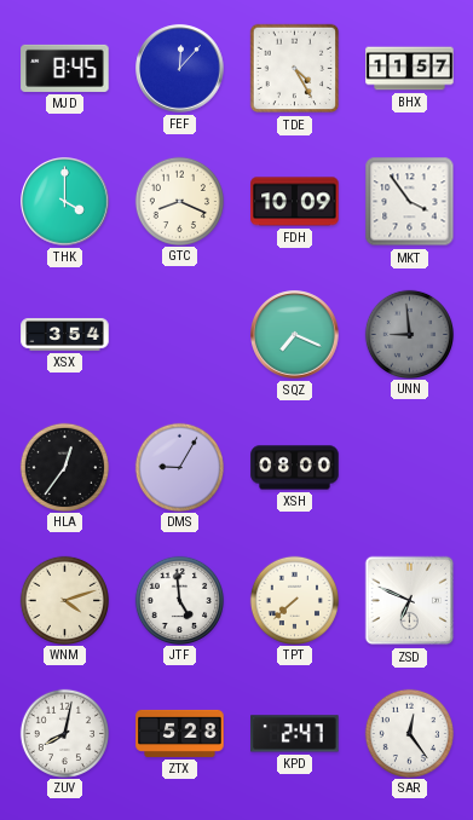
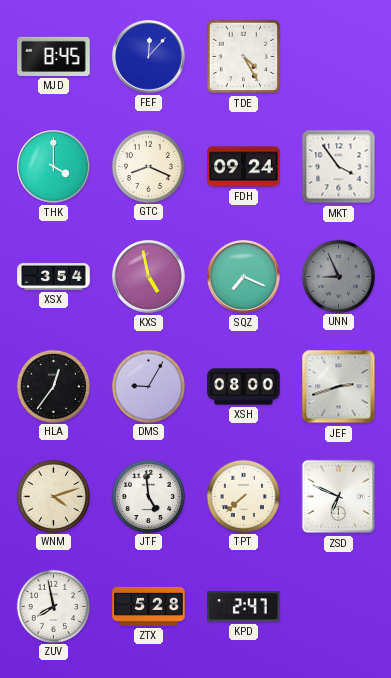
BHX: 11:57 -> none
FDH: 10:09 -> 09:24
KXS: none -> 4:58
UNN: 8:59 -> 8:56
JEF: none -> 2:42
ZUV: 8:02 -> 7:58
SAR: 12:24 -> none
